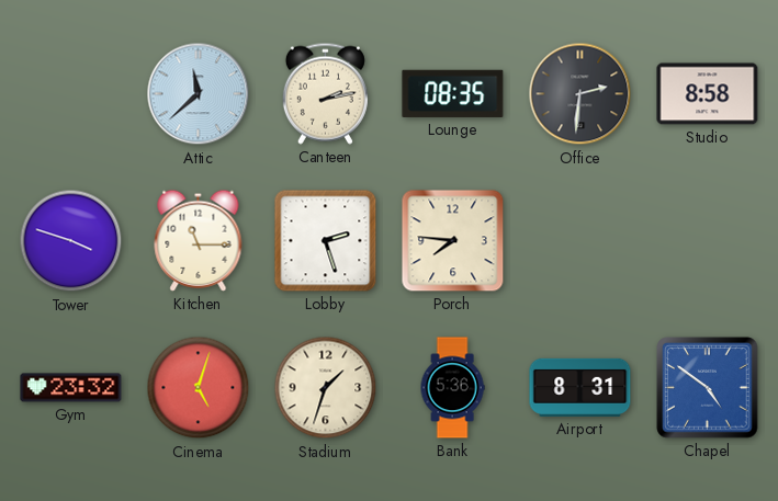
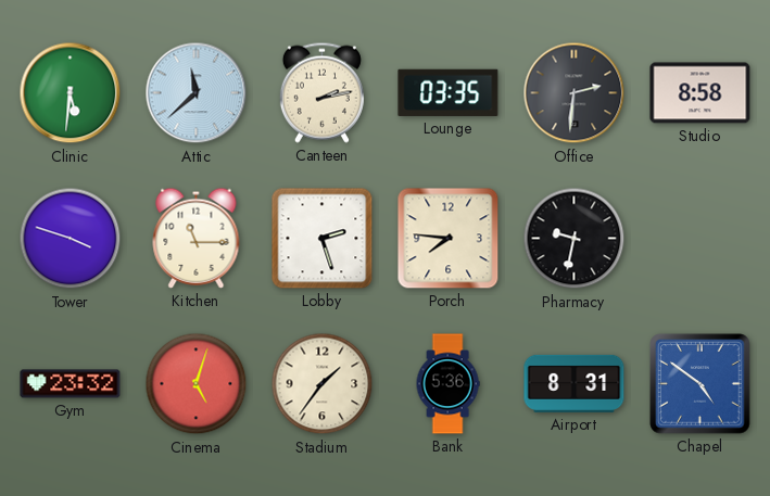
Clinic: none -> 5:31
Lounge: 08:35 -> 03:35
Pharmacy: none -> 9:32
Stadium: 1:33 -> 1:36
